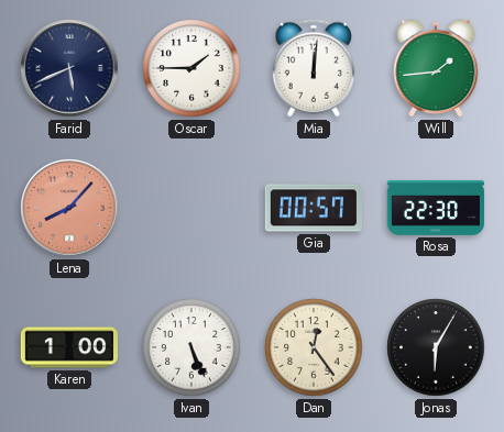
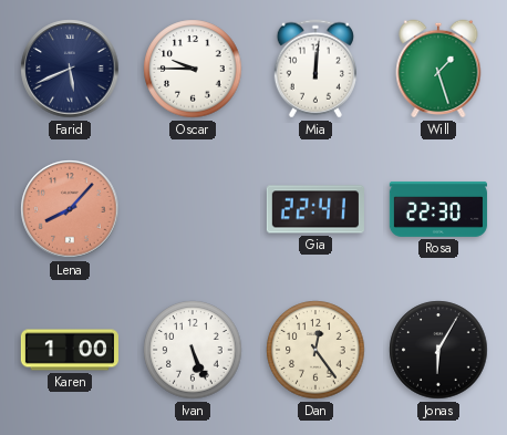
Oscar: 1:45 -> 9:45
Will: 1:44 -> 1:27
Gia: 00:57 -> 22:41
